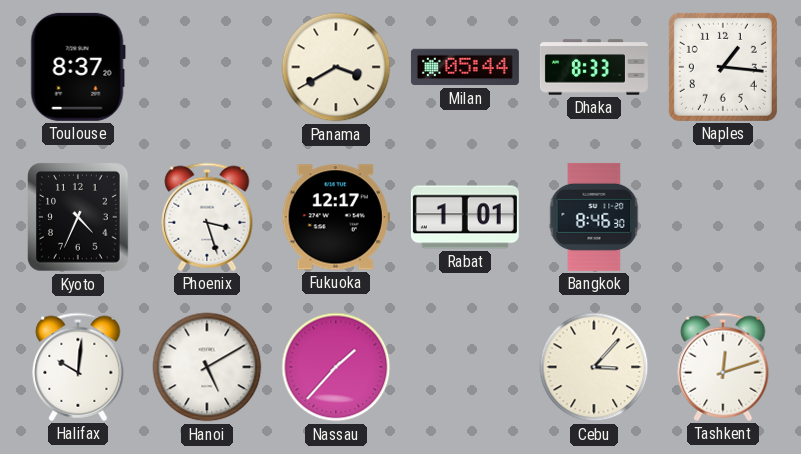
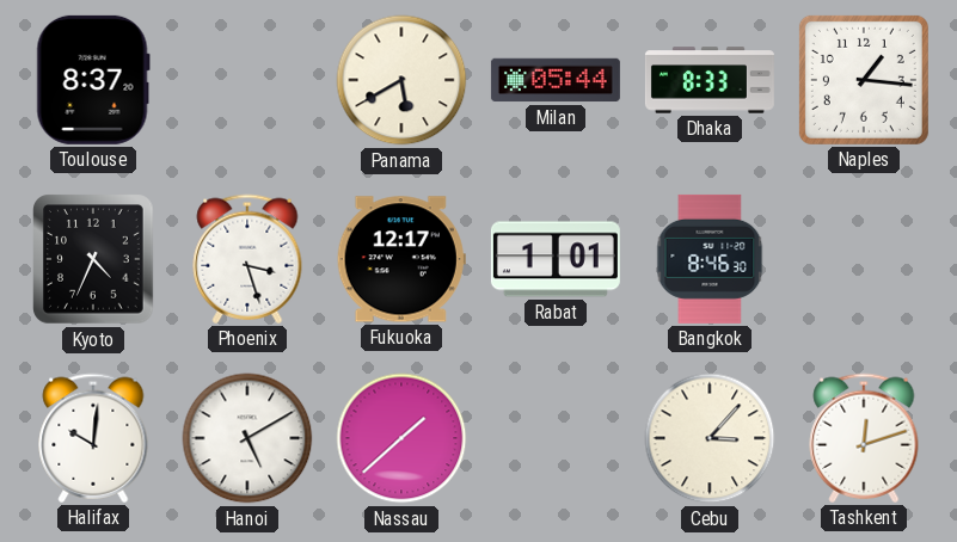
Panama: 3:40 -> 5:40
Nassau: 1:37 -> 1:38
